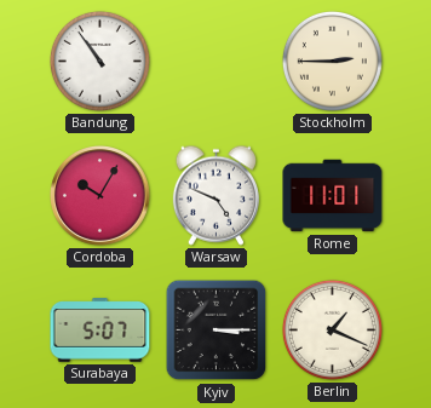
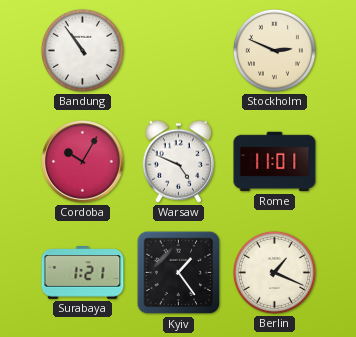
Stockholm: 2:45 -> 2:49
Surabaya: 5:07 -> 1:21
Kyiv: 3:15 -> 1:24
